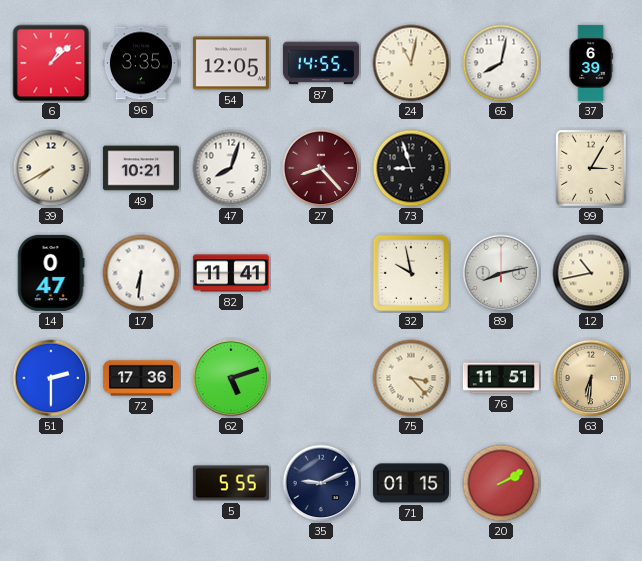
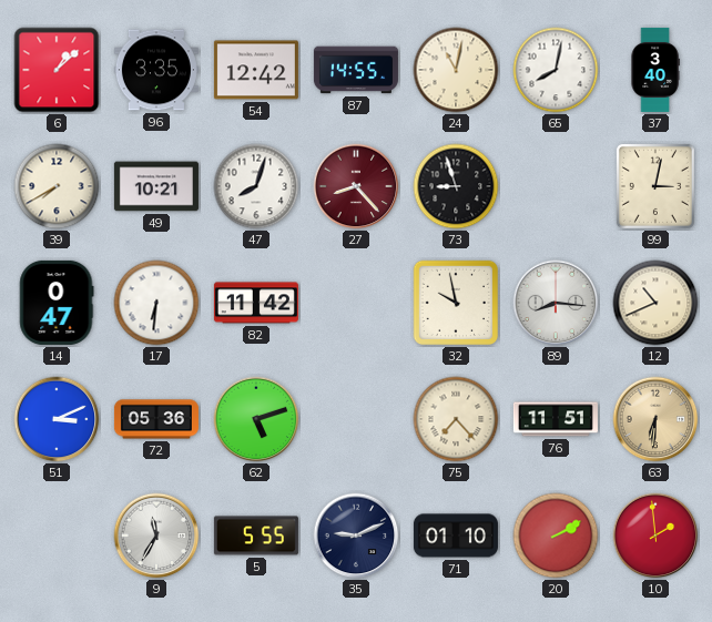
54: 12:05 -> 12:42
37: 6:39 -> 3:40
99: 3:05 -> 3:02
82: 11:41 -> 11:42
89: 8:13 -> 8:16
12: 10:43 -> 10:41
51: 2:30 -> 3:11
72: 17:36 -> 05:36
75: 3:23 -> 7:23
9: none -> 11:35
71: 01:15 -> 01:10
10: none -> 1:59
